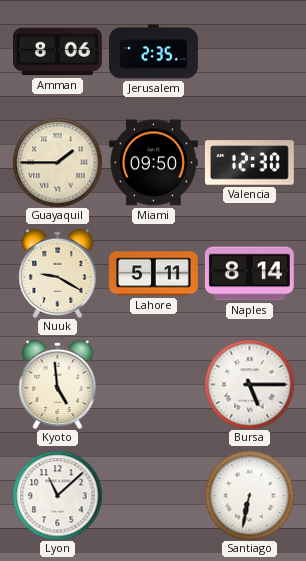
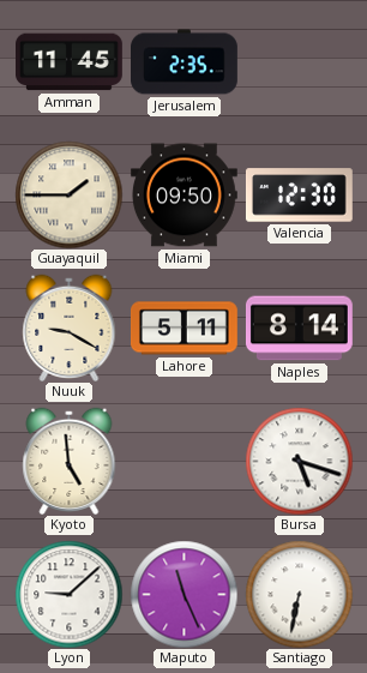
Amman: 8:06 -> 11:45
Bursa: 5:15 -> 5:18
Lyon: 11:08 -> 9:08
Maputo: none -> 11:26
